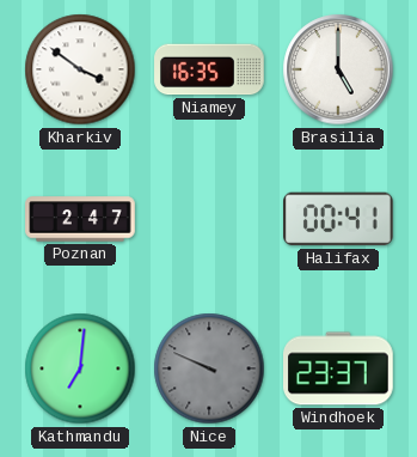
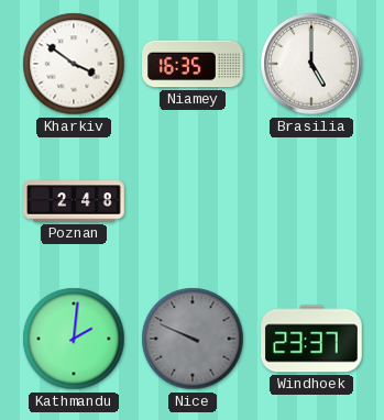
Poznan: 2:47 -> 2:48
Halifax: 00:41 -> none
Kathmandu: 7:01 -> 2:01
